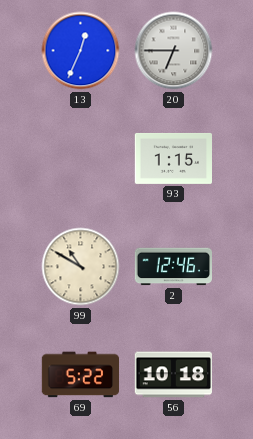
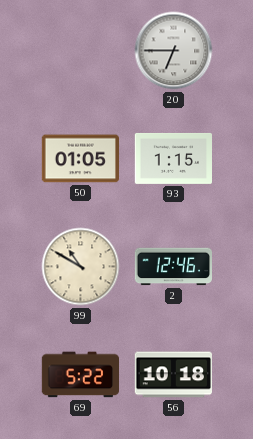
13: 12:34 -> none
50: none -> 01:05
